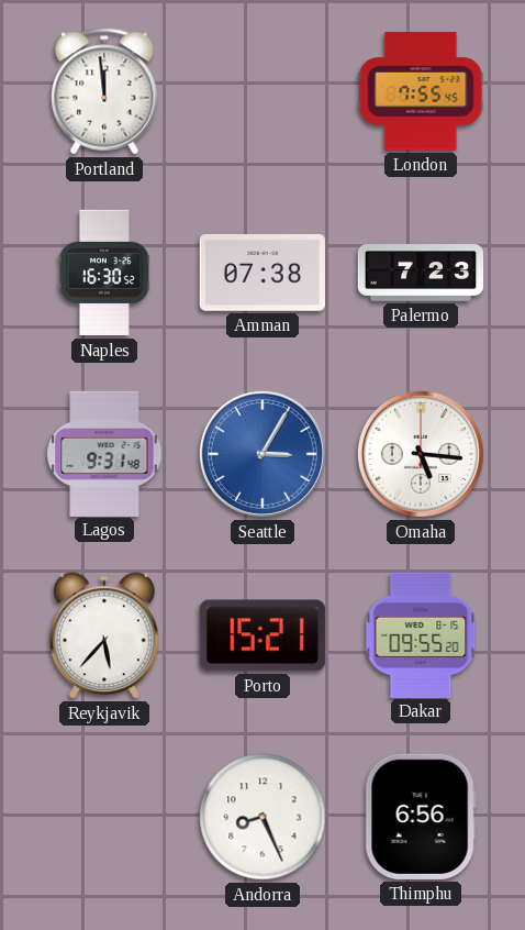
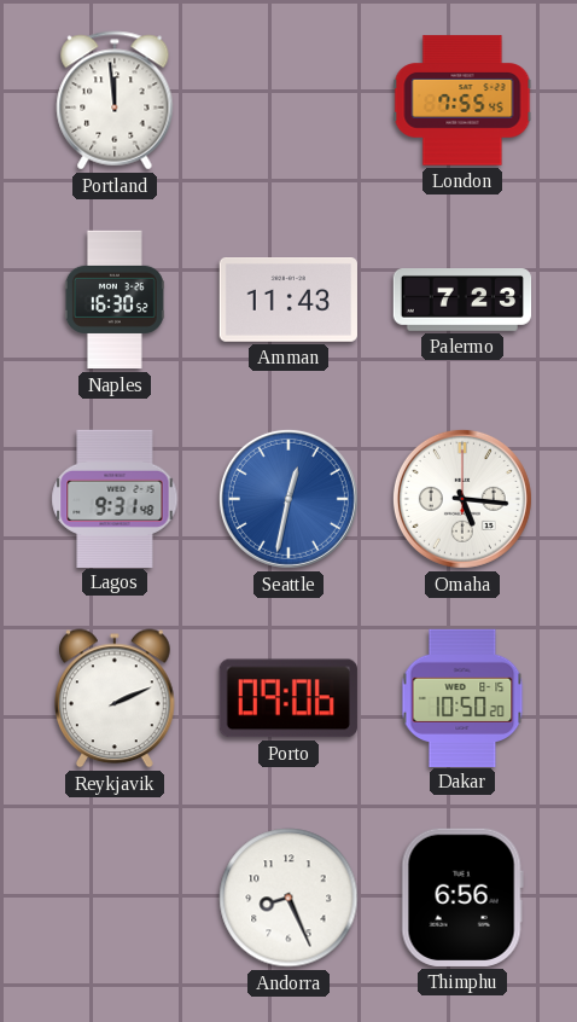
Amman: 07:38 -> 11:43
Seattle: 3:05 -> 12:32
Reykjavik: 5:37 -> 2:11
Porto: 15:21 -> 09:06
Dakar: 09:55 -> 10:50
